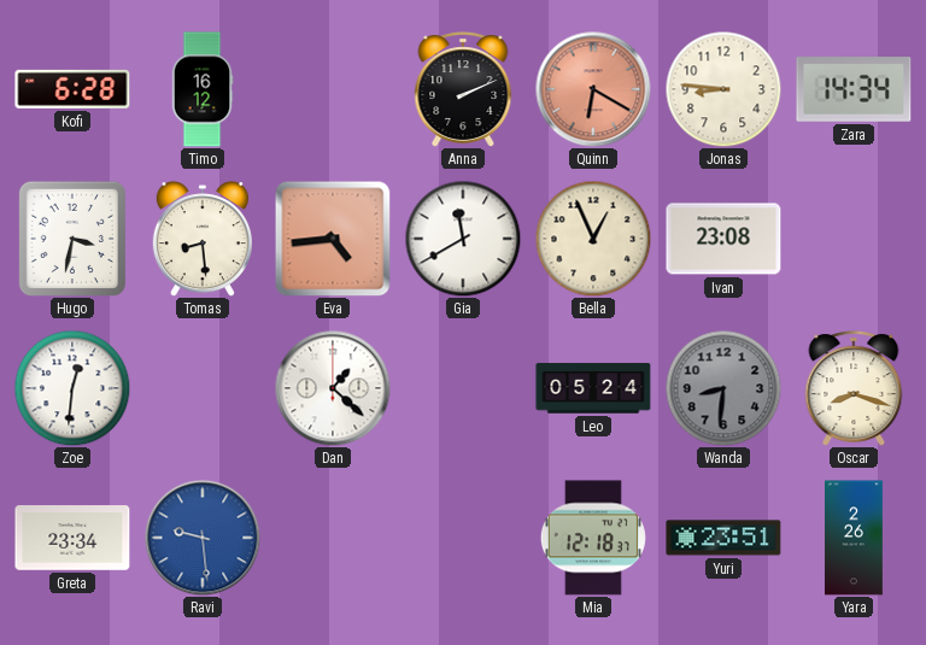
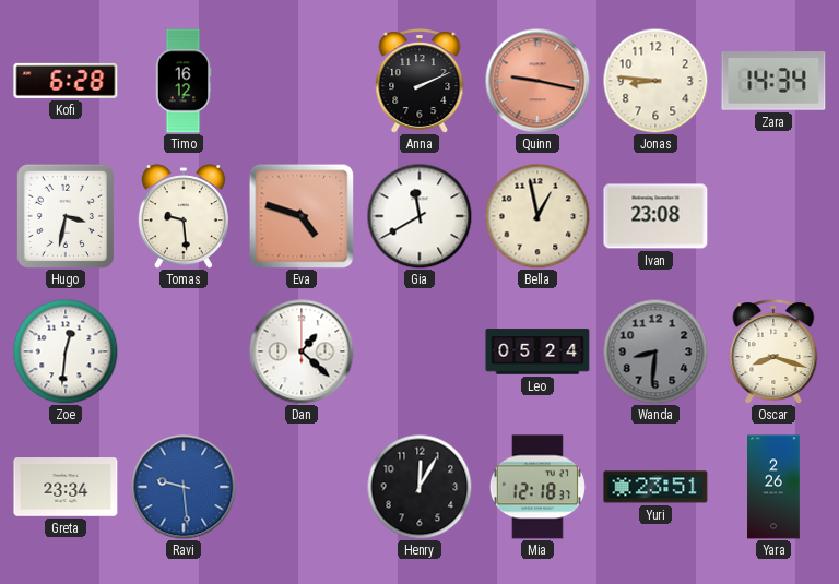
Quinn: 6:20 -> 9:17
Tomas: 8:29 -> 9:29
Eva: 4:44 -> 4:48
Bella: 12:56 -> 12:58
Henry: none -> 12:05
